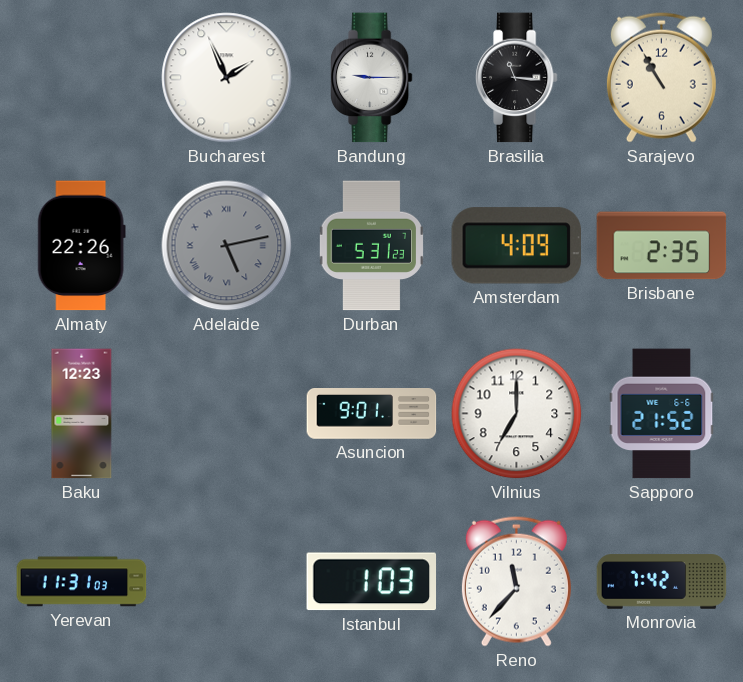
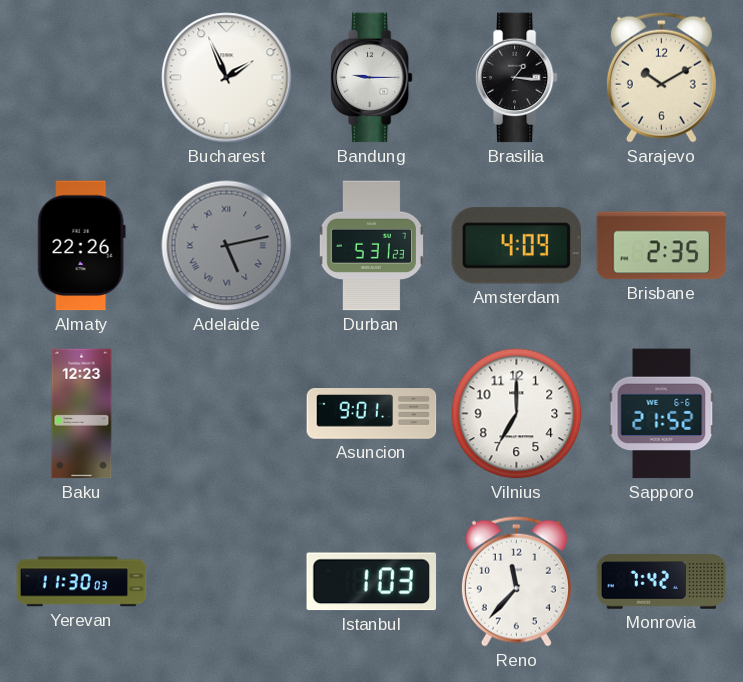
Brasilia: 11:16 -> 1:16
Sarajevo: 10:55 -> 10:10
Yerevan: 11:31 -> 11:30
